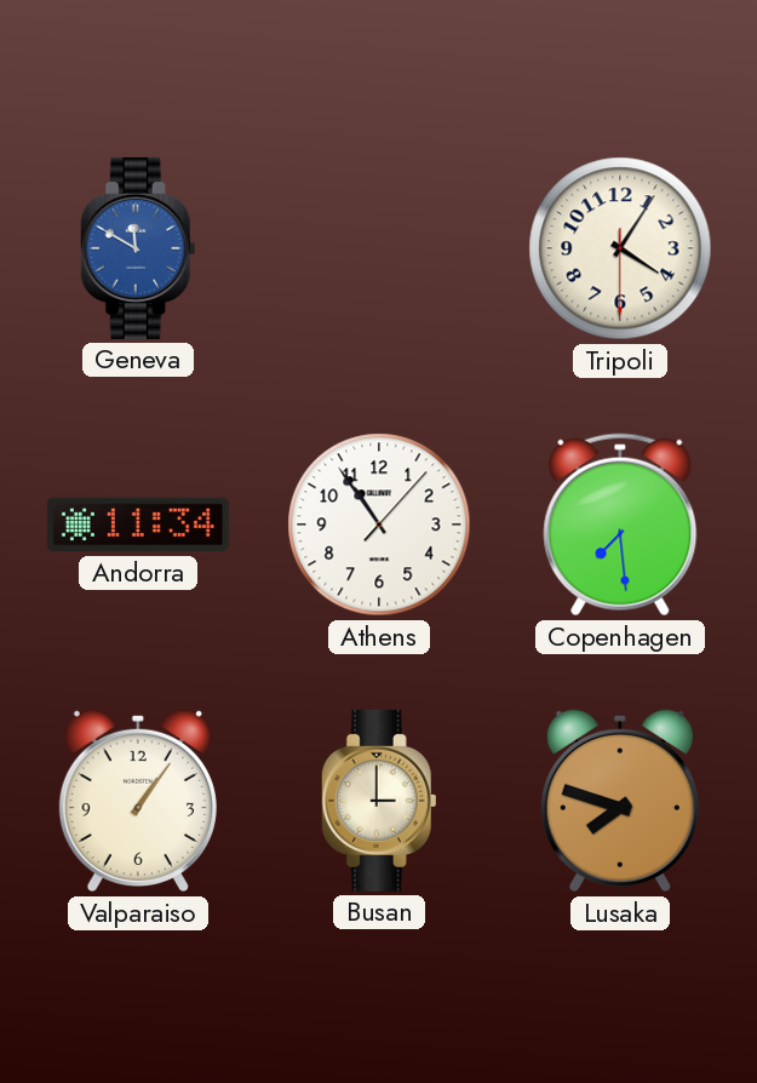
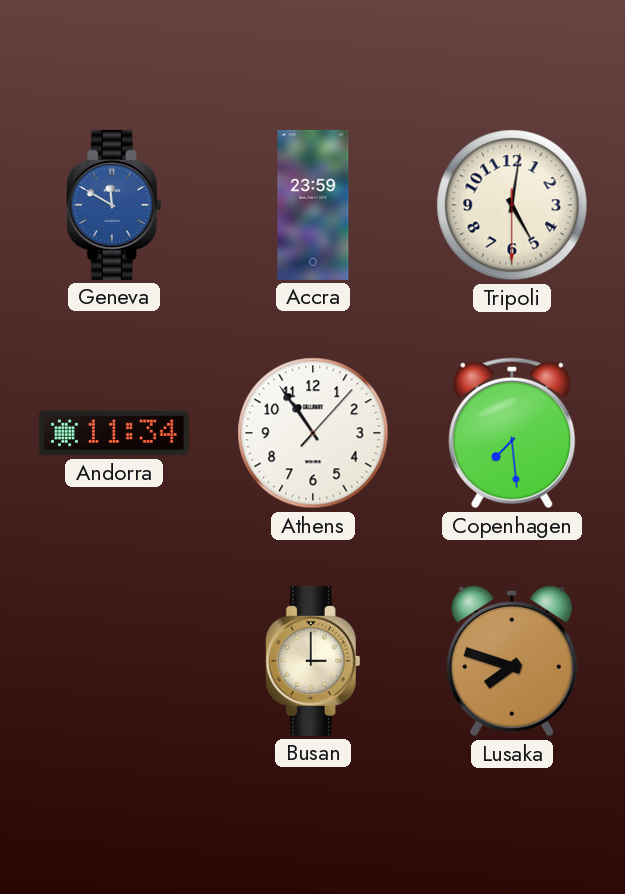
Accra: none -> 23:59
Tripoli: 4:05 -> 5:01
Valparaiso: 1:06 -> none
